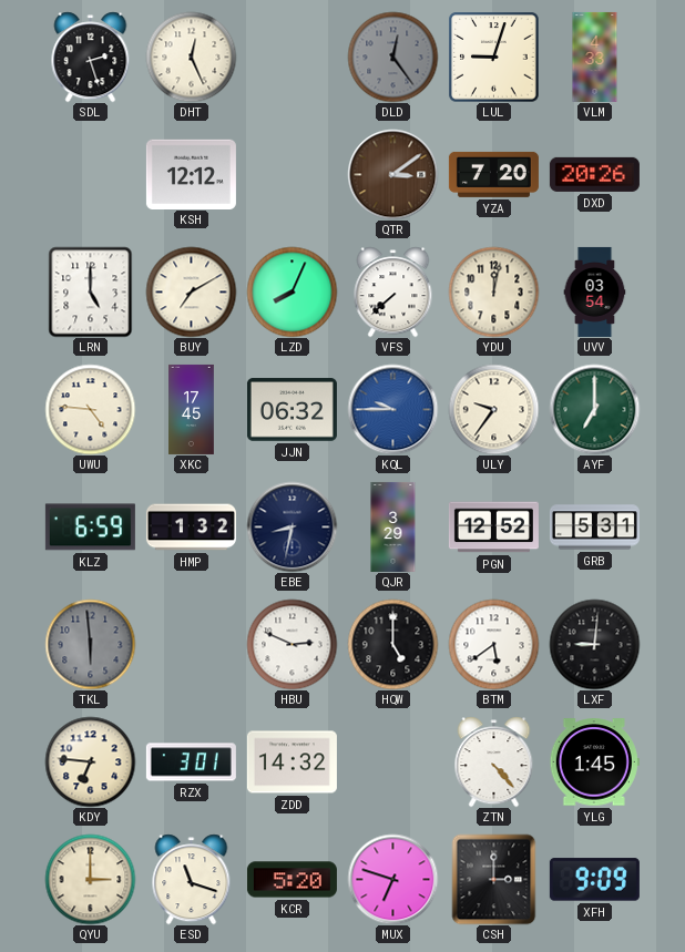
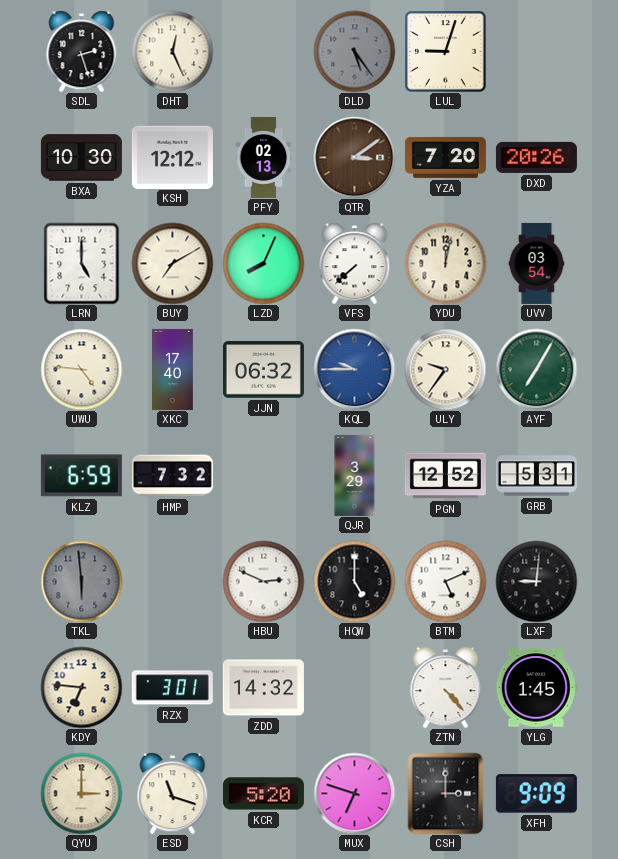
DLD: 12:24 -> 5:24
VLM: 4:33 -> none
BXA: none -> 10:30
PFY: none -> 02:13
XKC: 17:45 -> 17:40
AYF: 7:00 -> 7:05
HMP: 1:32 -> 7:32
EBE: 8:32 -> none
BTM: 5:39 -> 5:11
